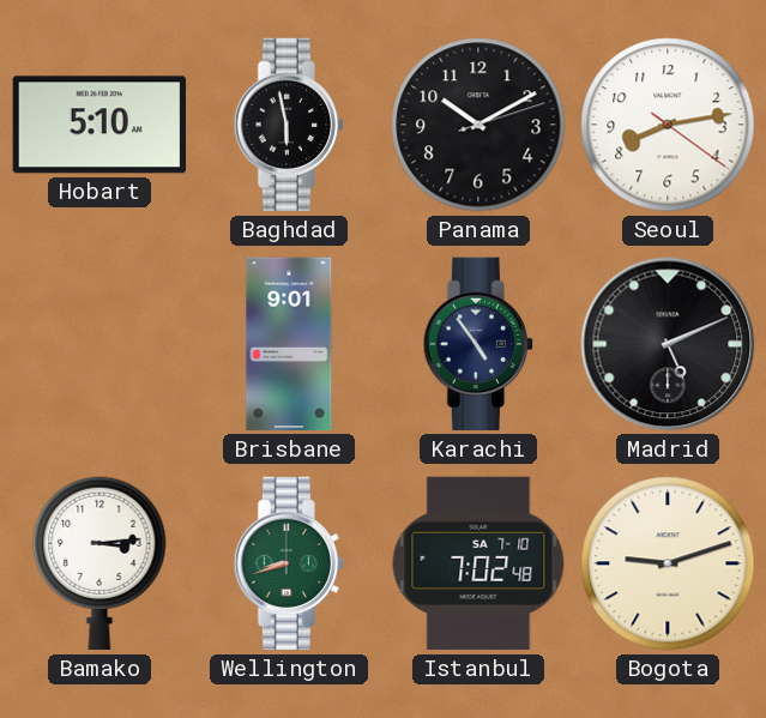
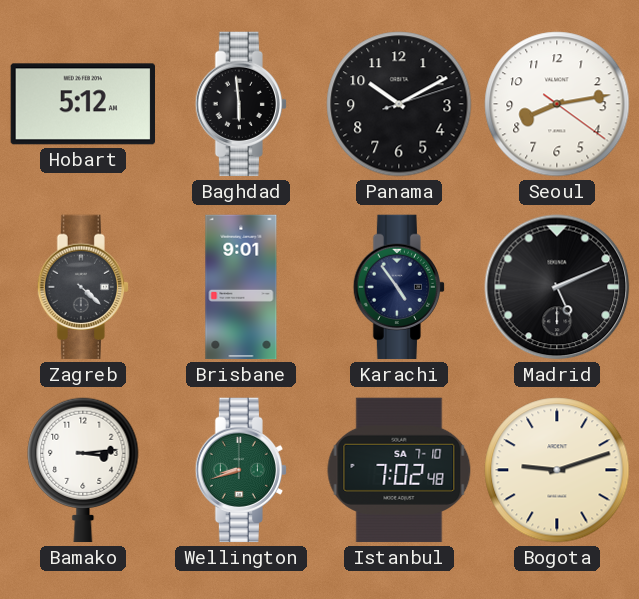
Hobart: 5:10 -> 5:12
Baghdad: 5:58 -> 5:59
Zagreb: none -> 4:22
